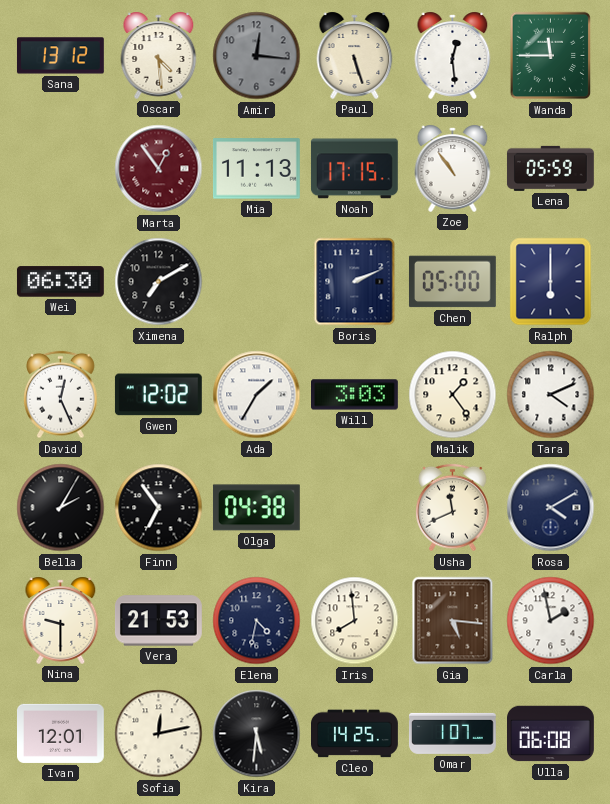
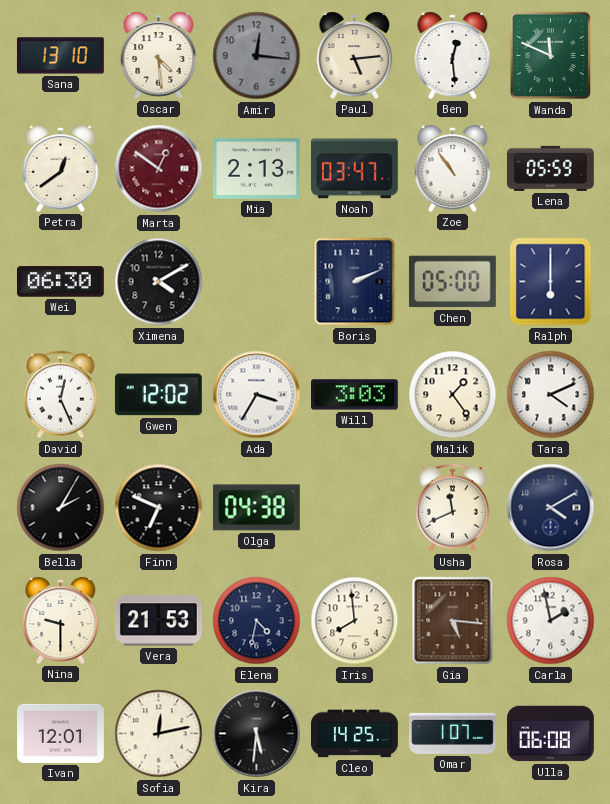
Sana: 13:12 -> 13:10
Paul: 5:27 -> 5:14
Wanda: 11:45 -> 11:49
Petra: none -> 12:39
Marta: 12:54 -> 12:51
Mia: 11:13 -> 2:13
Noah: 17:15 -> 03:47
Ximena: 7:10 -> 4:10
Ada: 1:35 -> 3:35
Finn: 6:54 -> 6:49
